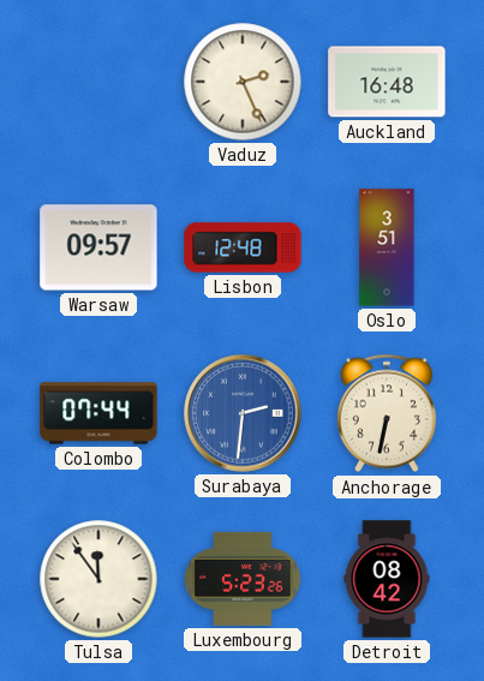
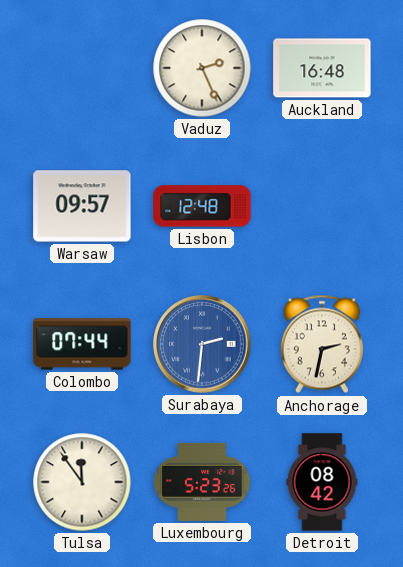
Oslo: 3:51 -> none
Anchorage: 6:32 -> 2:32
